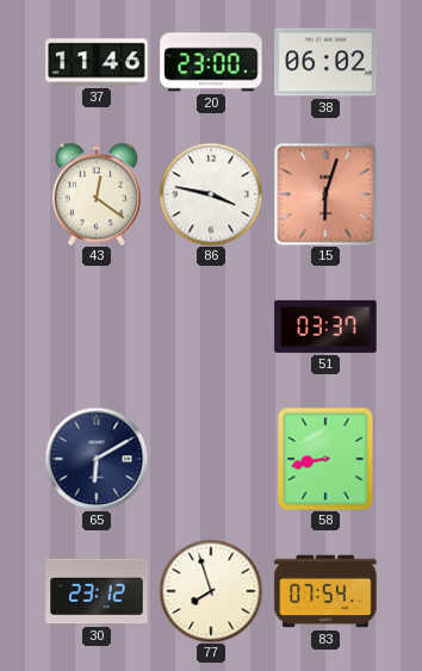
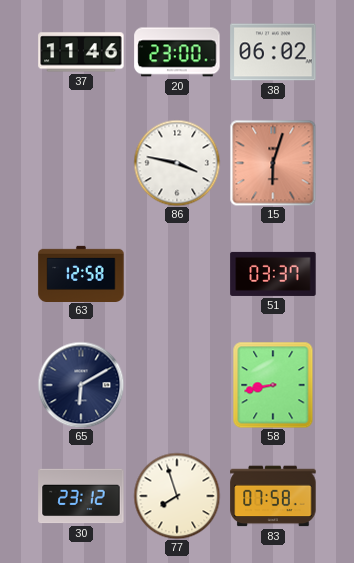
43: 12:21 -> none
63: none -> 12:58
83: 07:54 -> 07:58
